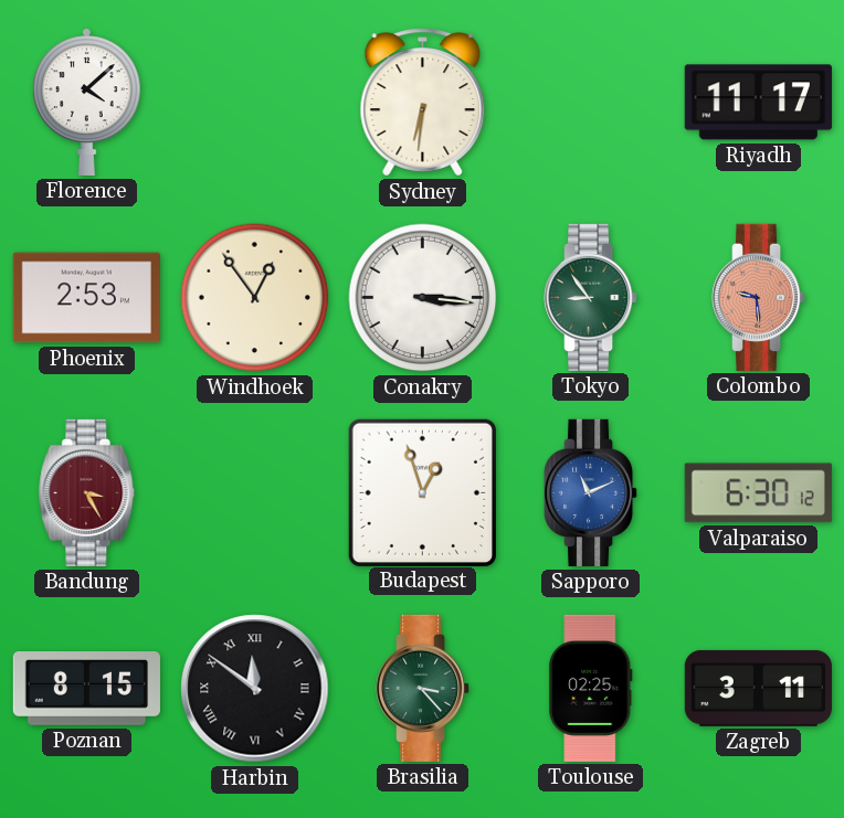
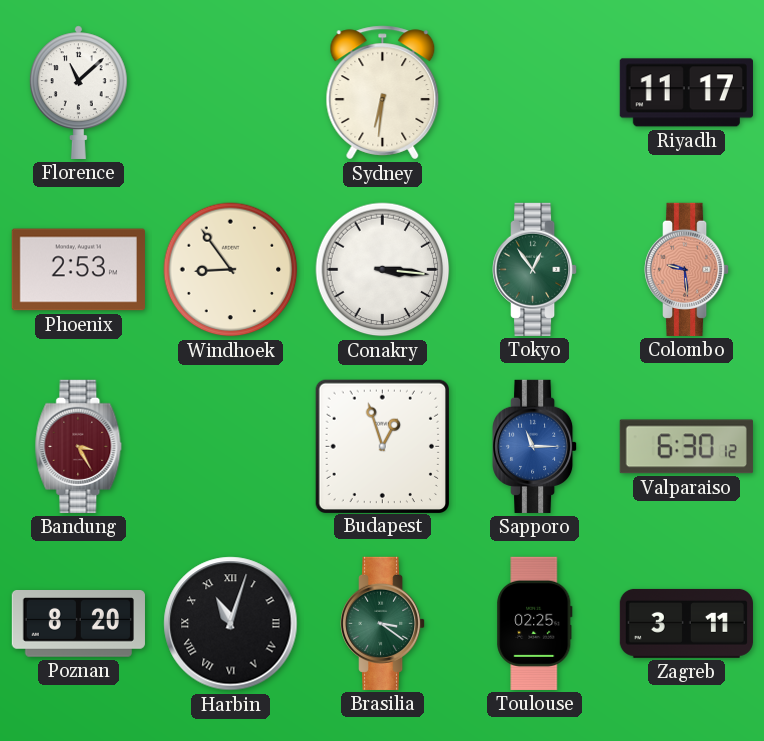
Florence: 4:08 -> 11:08
Windhoek: 12:54 -> 8:54
Tokyo: 8:54 -> 12:54
Sapporo: 11:11 -> 11:15
Poznan: 8:15 -> 8:20
Harbin: 11:51 -> 11:03
Brasilia: 3:23 -> 3:21
